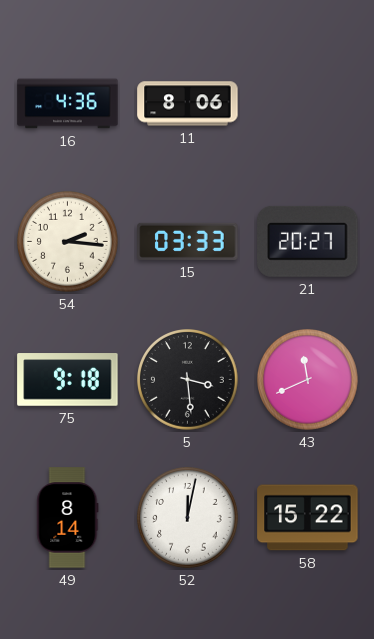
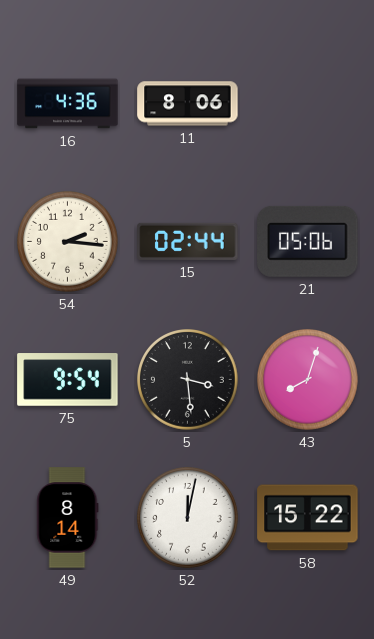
15: 03:33 -> 02:44
21: 20:27 -> 05:06
75: 9:18 -> 9:54
43: 11:41 -> 8:03
